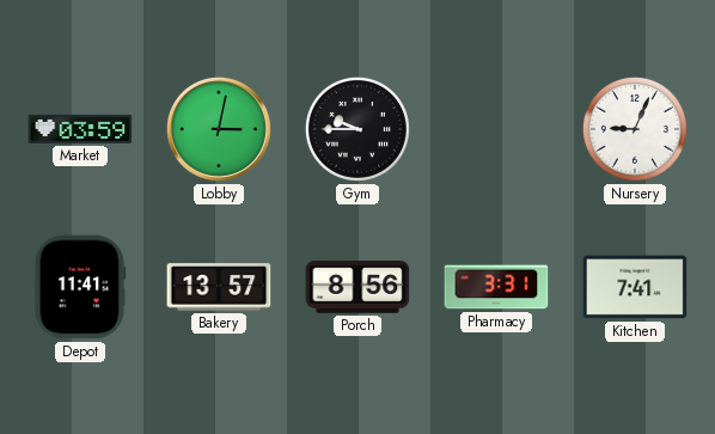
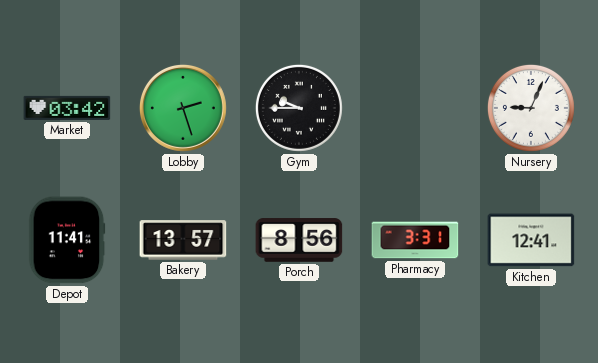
Market: 03:59 -> 03:42
Lobby: 3:02 -> 2:27
Kitchen: 7:41 -> 12:41
